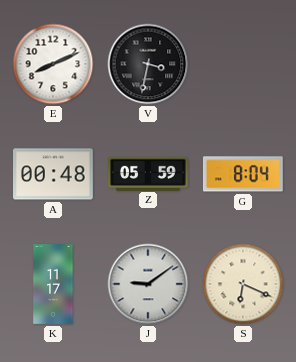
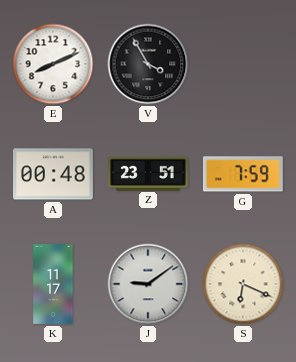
V: 3:32 -> 3:55
Z: 05:59 -> 23:51
G: 8:04 -> 7:59
